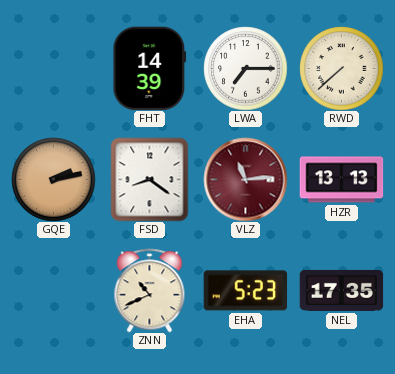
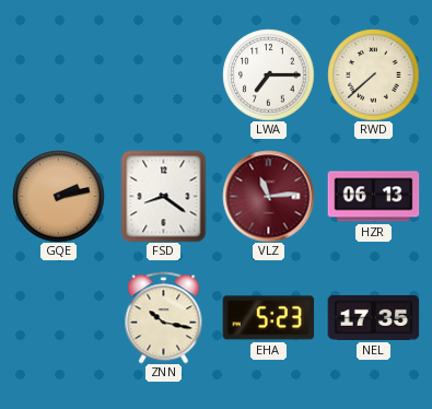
FHT: 14:39 -> none
HZR: 13:13 -> 06:13
ZNN: 10:41 -> 10:17
